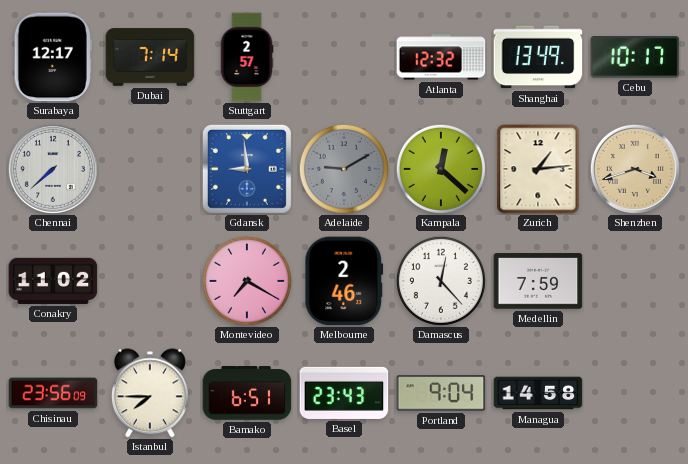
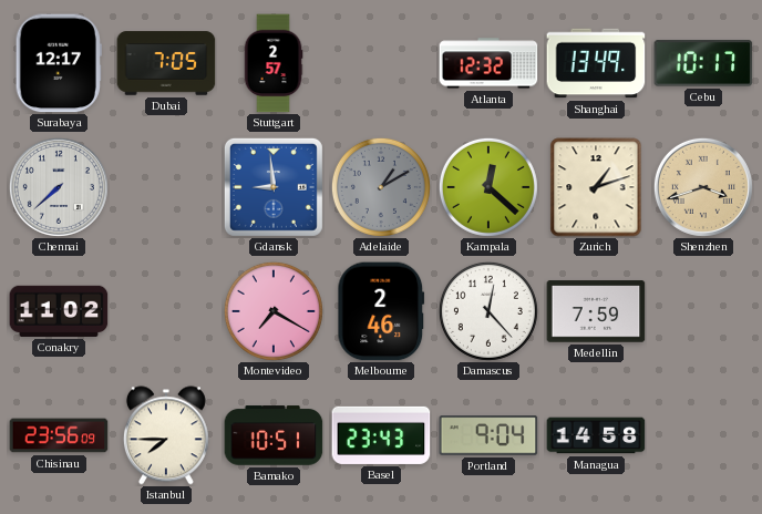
Dubai: 7:14 -> 7:05
Adelaide: 9:10 -> 1:10
Zurich: 1:14 -> 1:12
Bamako: 6:51 -> 10:51
